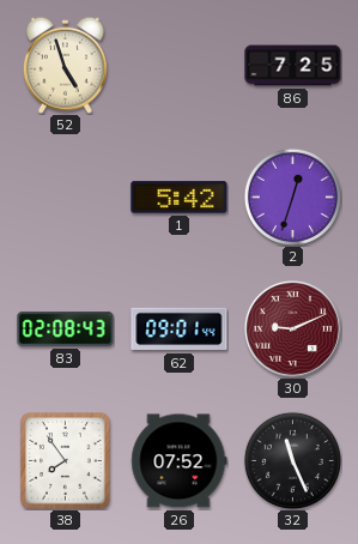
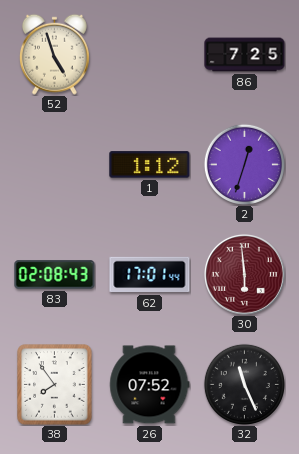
1: 5:42 -> 1:12
62: 09:01 -> 17:01
30: 9:11 -> 5:59
